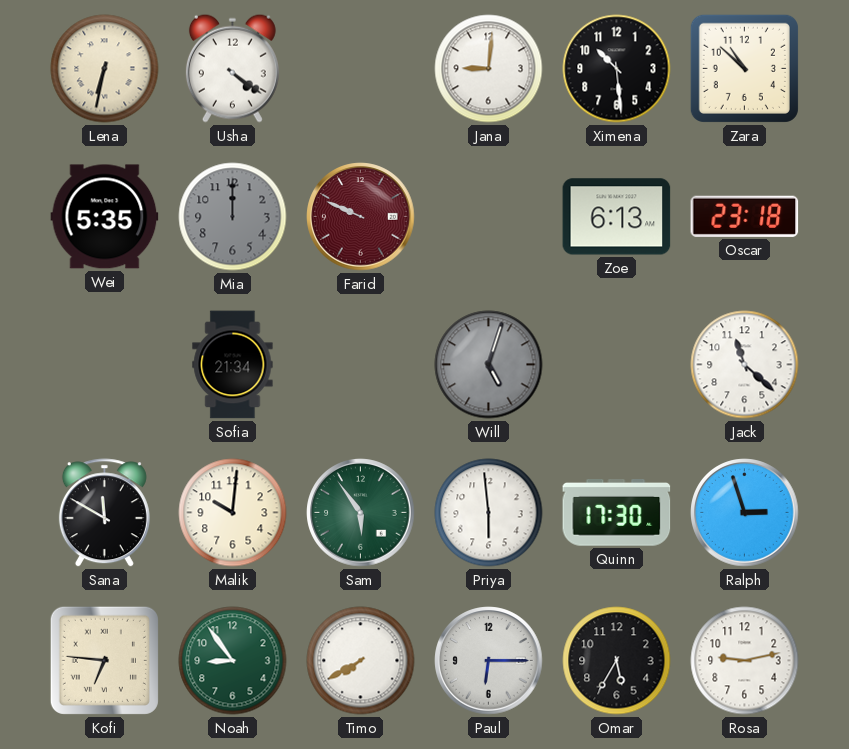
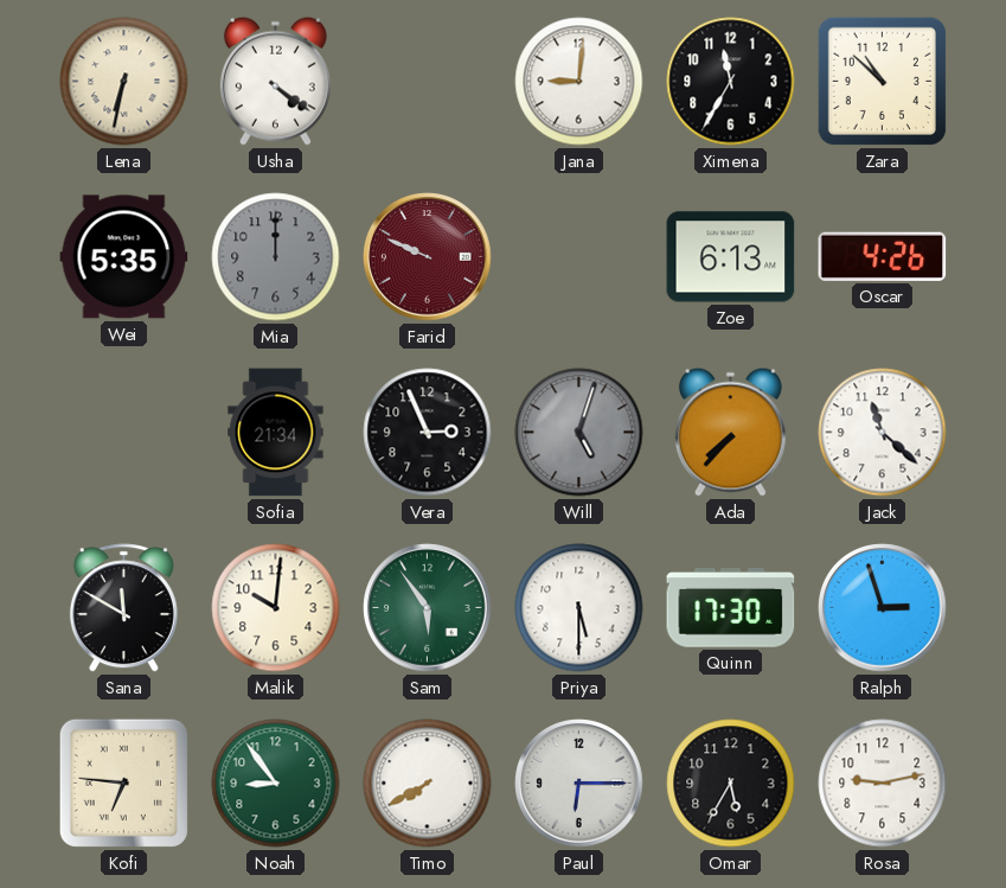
Ximena: 10:29 -> 11:35
Oscar: 23:18 -> 4:26
Vera: none -> 2:56
Ada: none -> 7:37
Priya: 5:59 -> 5:30
